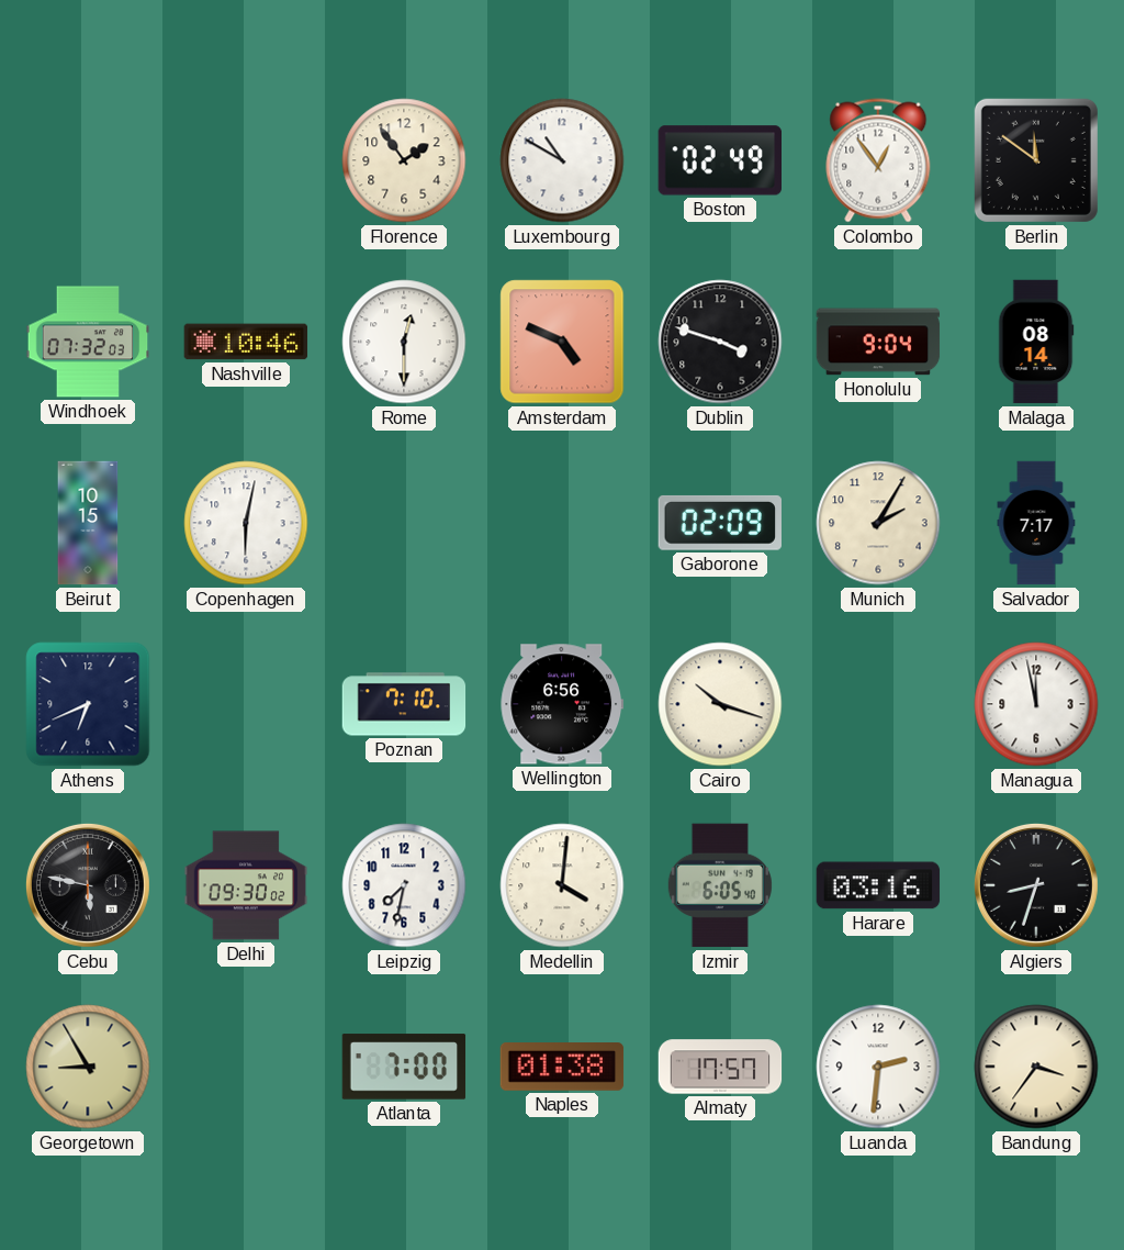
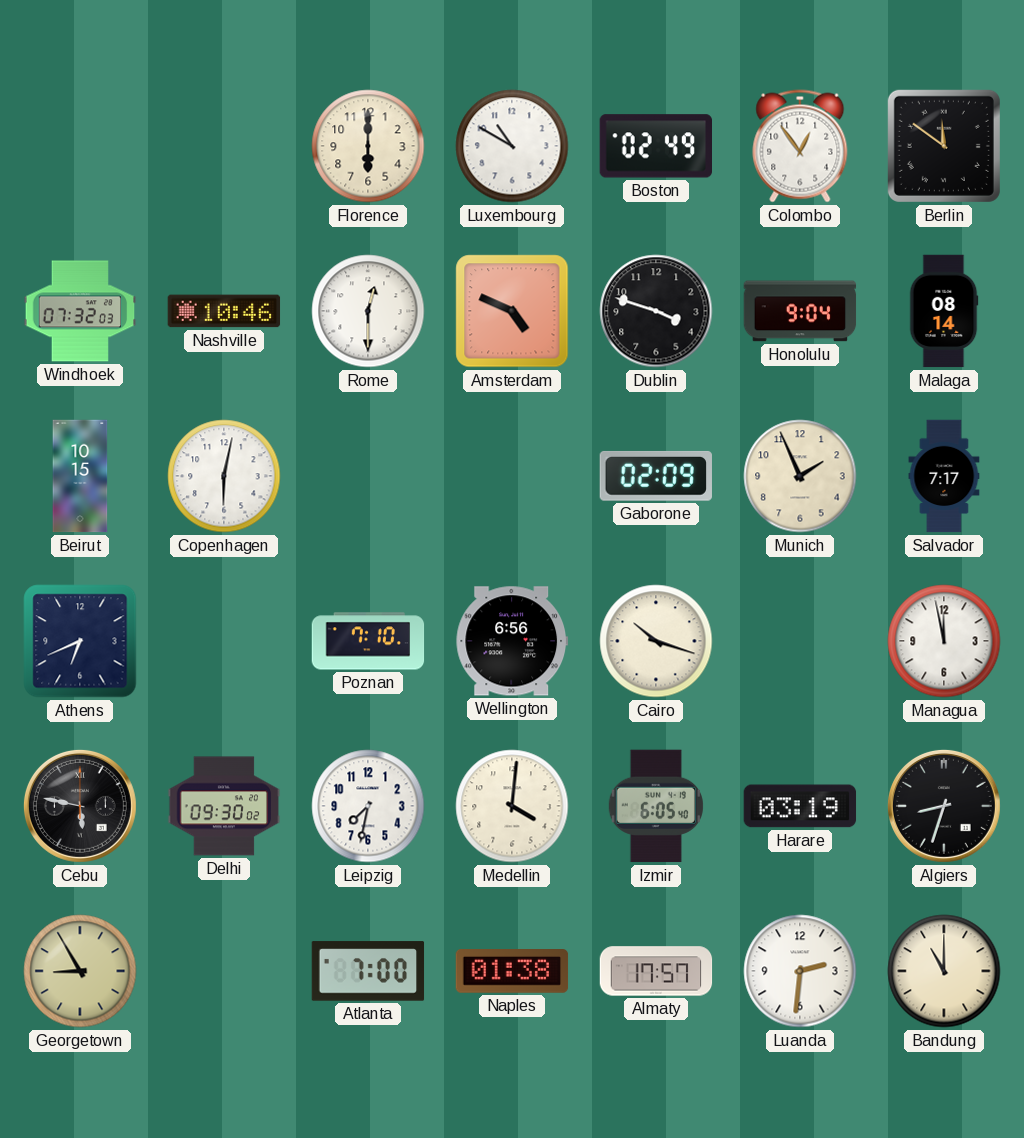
Florence: 1:54 -> 6:00
Munich: 2:05 -> 1:56
Harare: 03:16 -> 03:19
Bandung: 3:36 -> 11:00
